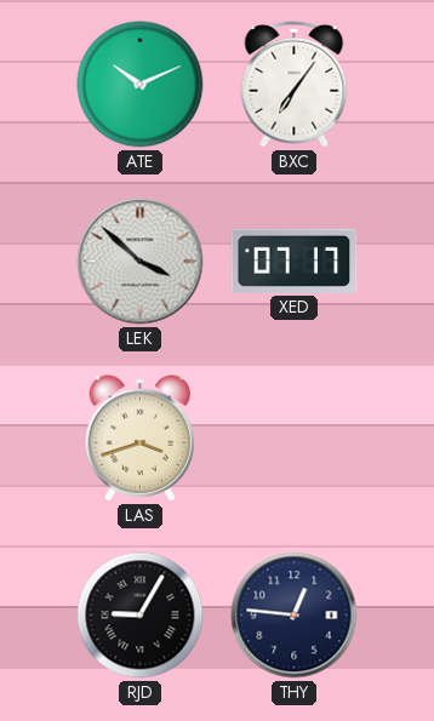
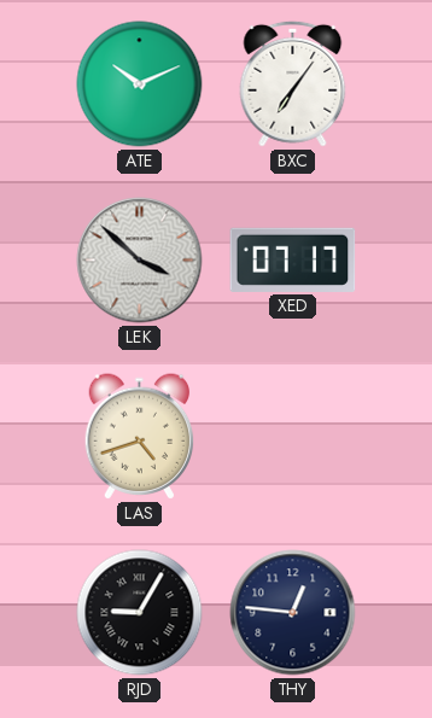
LAS: 3:42 -> 4:42
